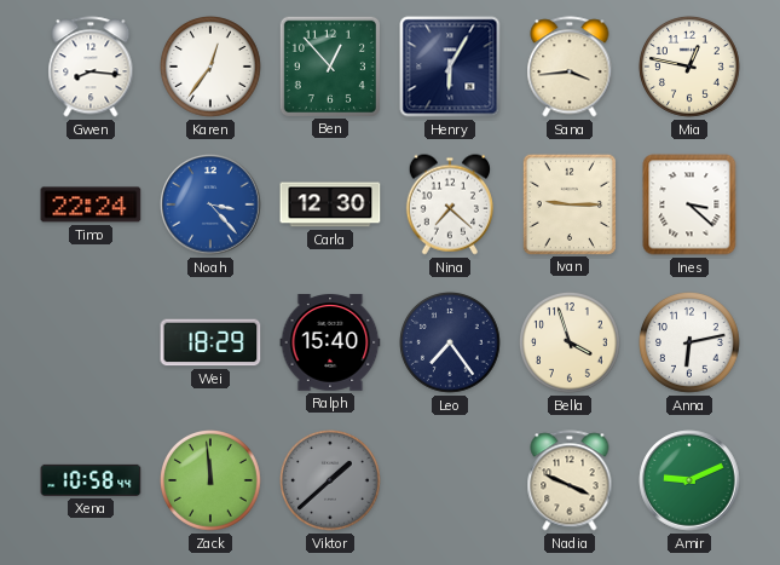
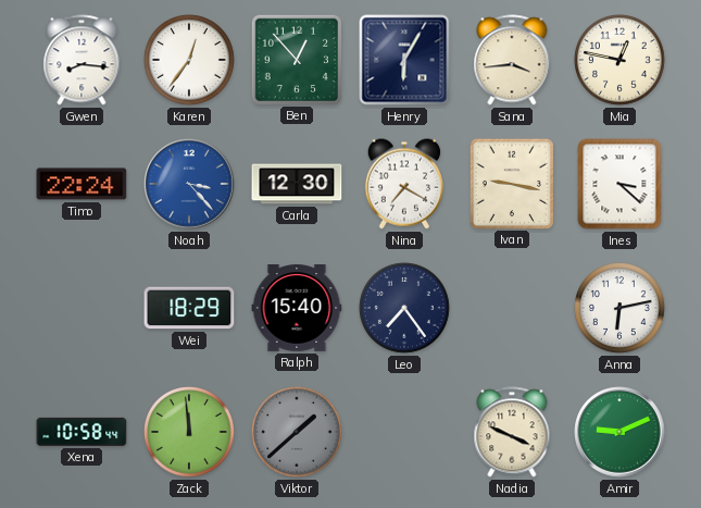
Nina: 7:22 -> 7:20
Ivan: 9:15 -> 9:17
Bella: 3:57 -> none
